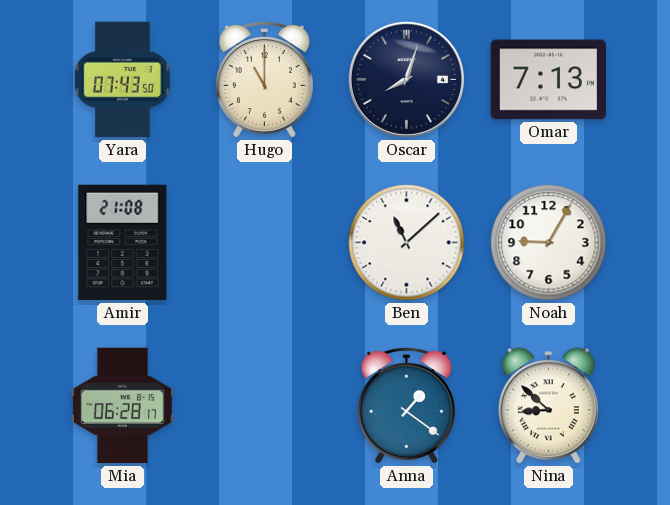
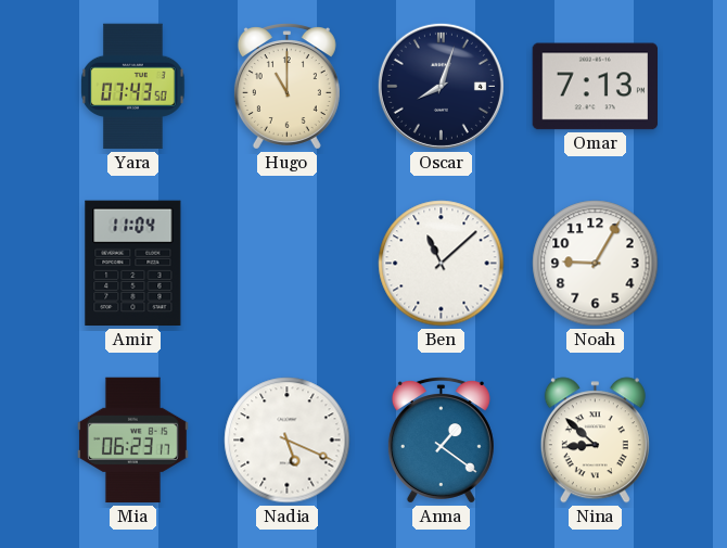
Amir: 21:08 -> 11:04
Mia: 06:28 -> 06:23
Nadia: none -> 5:19
